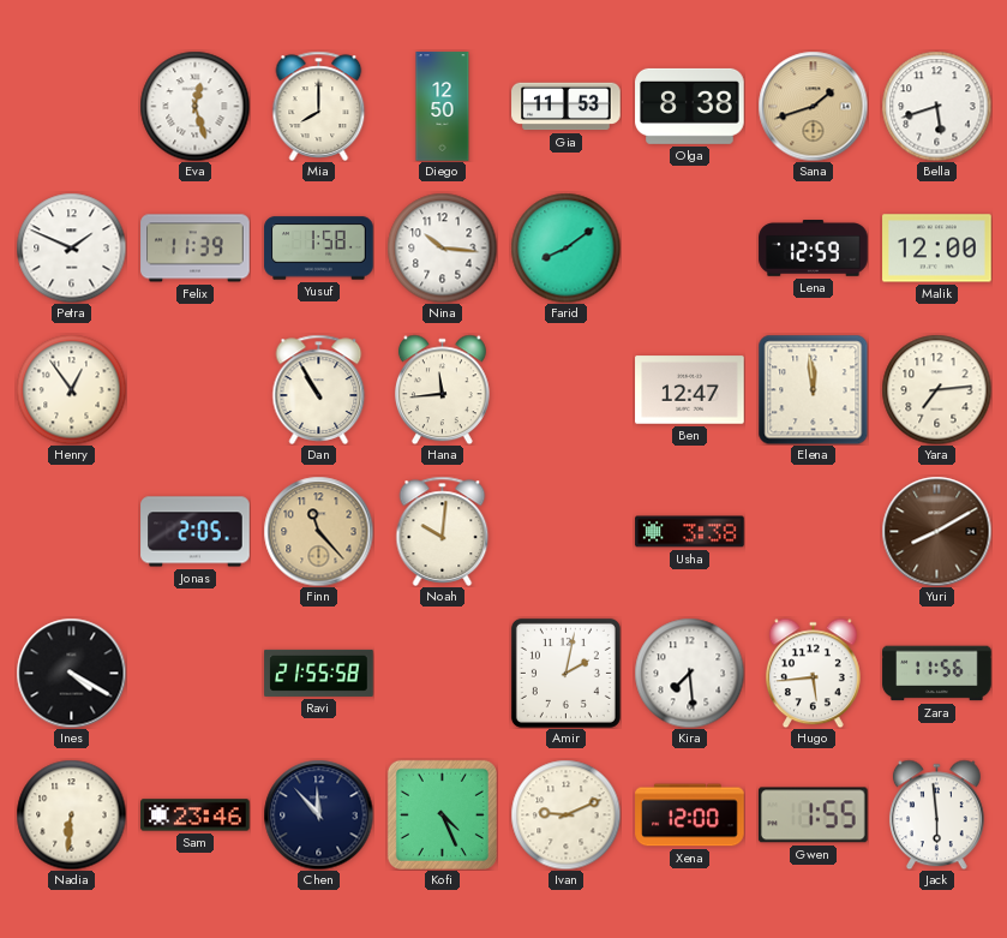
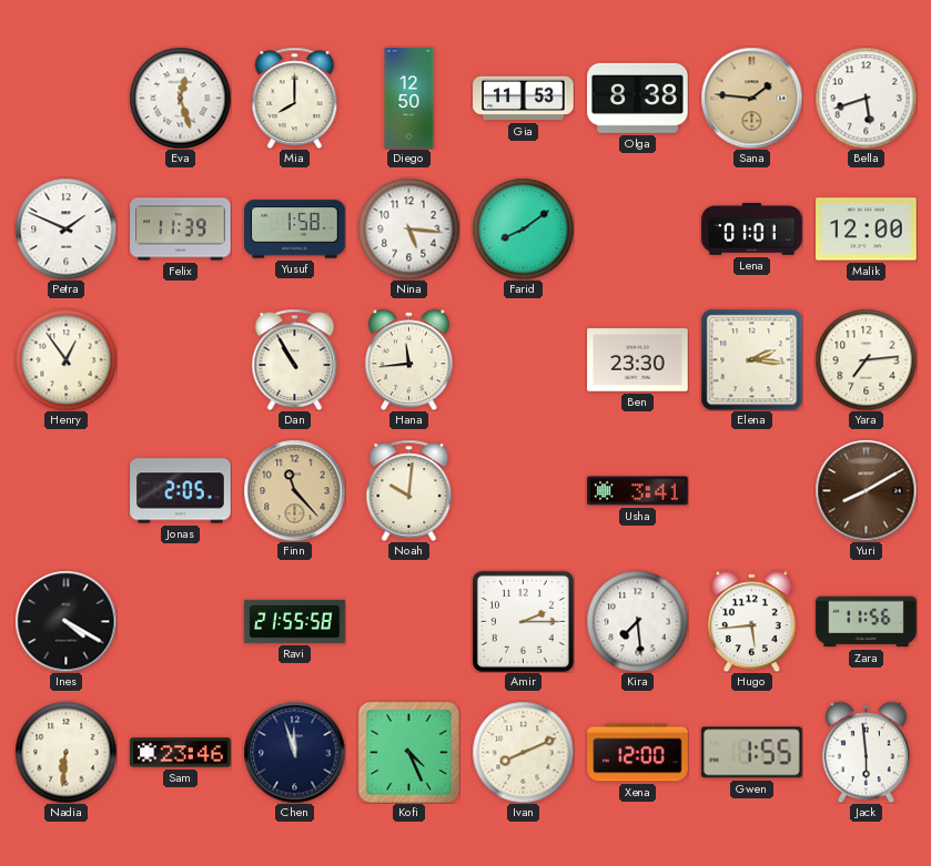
Sana: 1:42 -> 1:46
Nina: 10:16 -> 5:16
Lena: 12:59 -> 01:01
Ben: 12:47 -> 23:30
Elena: 11:59 -> 2:16
Usha: 3:38 -> 3:41
Amir: 2:02 -> 2:15
Chen: 11:53 -> 11:57
Ivan: 9:11 -> 8:11
